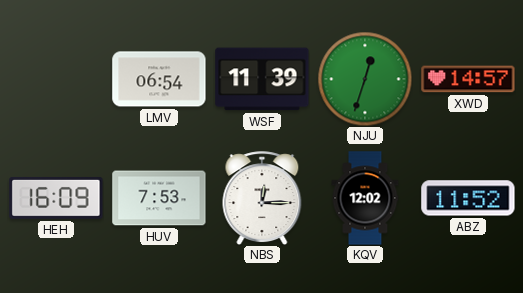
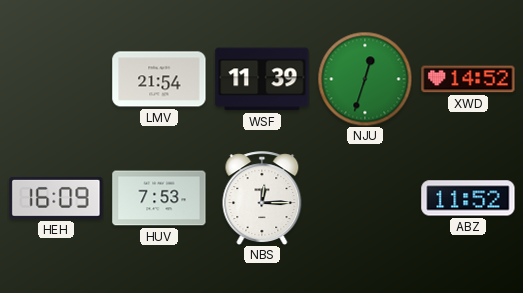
LMV: 06:54 -> 21:54
XWD: 14:57 -> 14:52
KQV: 12:02 -> none
